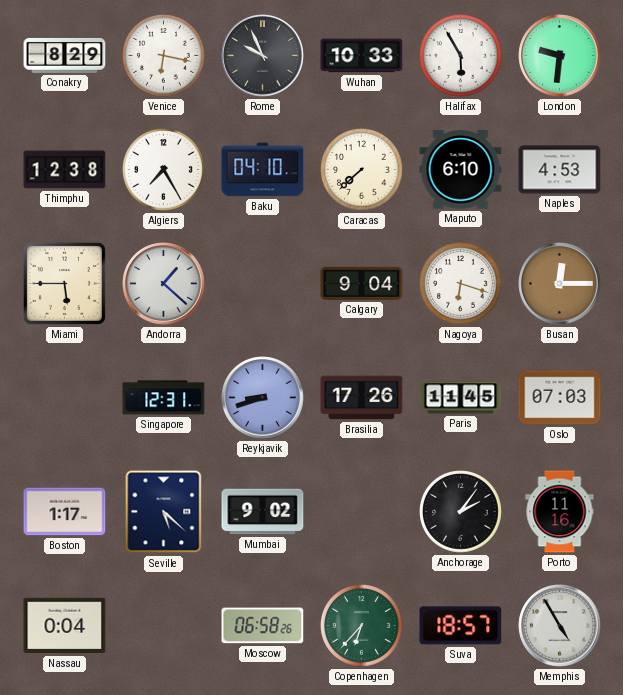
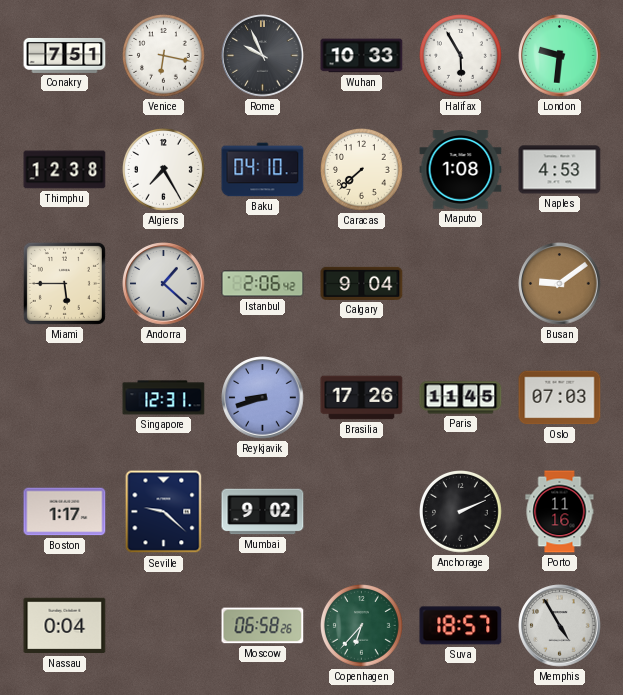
Conakry: 8:29 -> 7:51
Maputo: 6:10 -> 1:08
Istanbul: none -> 2:06
Nagoya: 6:18 -> none
Busan: 12:15 -> 9:09
Seville: 5:22 -> 9:22
Anchorage: 2:06 -> 2:11
